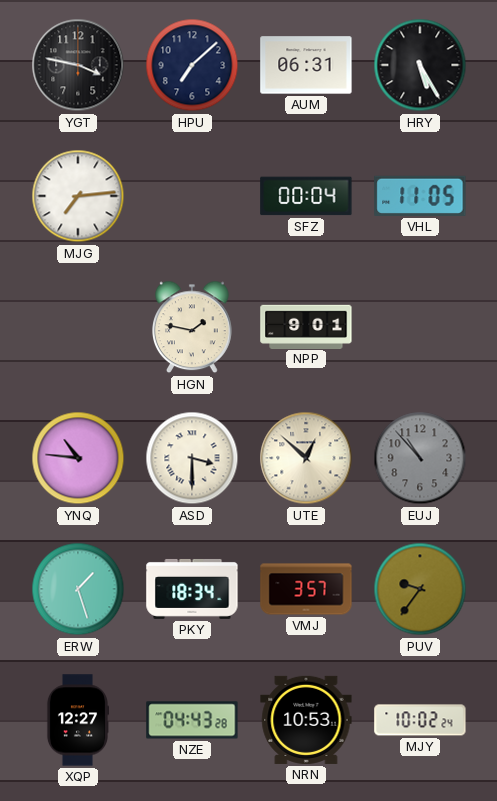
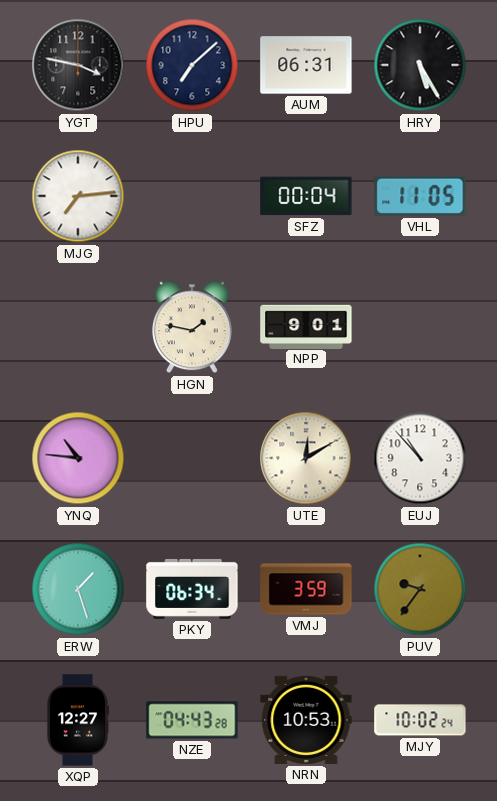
ASD: 3:30 -> none
UTE: 12:52 -> 12:10
EUJ dial: grey -> white
PKY: 18:34 -> 06:34
VMJ: 3:57 -> 3:59
